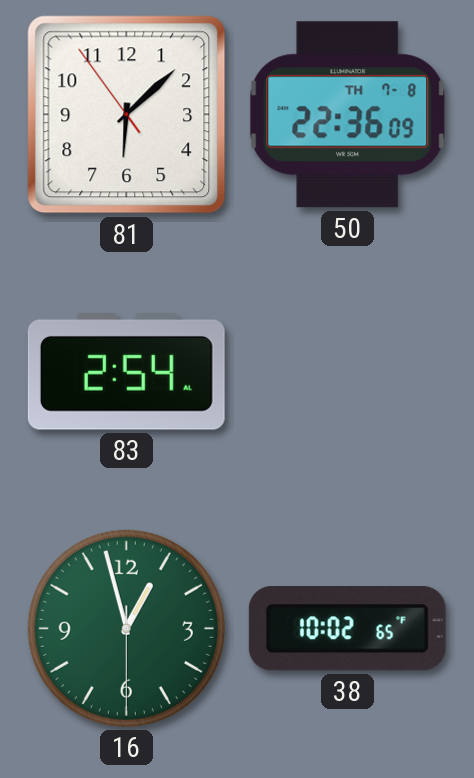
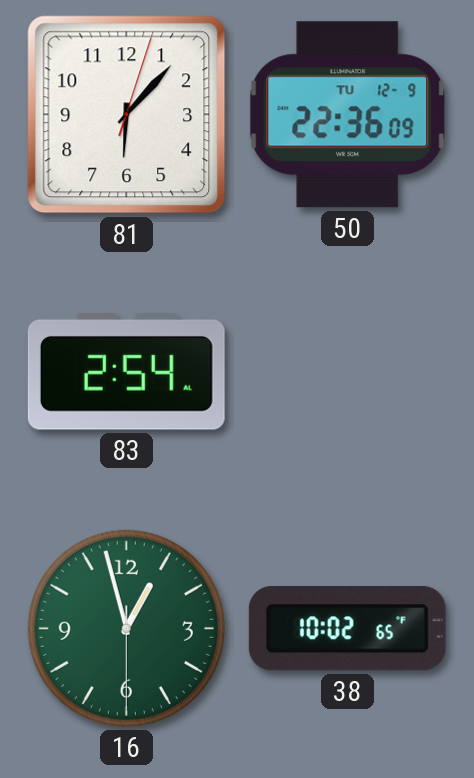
81: 6:07:54 -> 6:07:03
50 date: TH 7-8 -> TU 12-9
